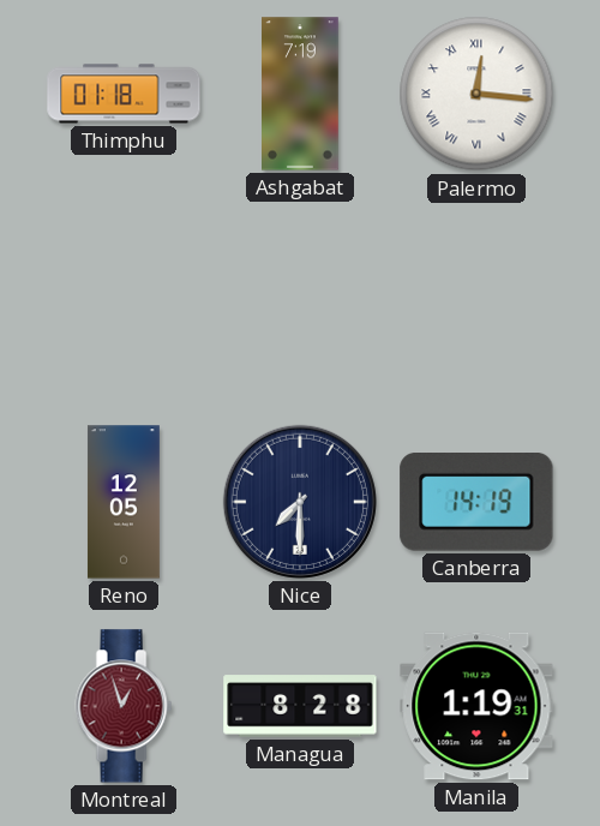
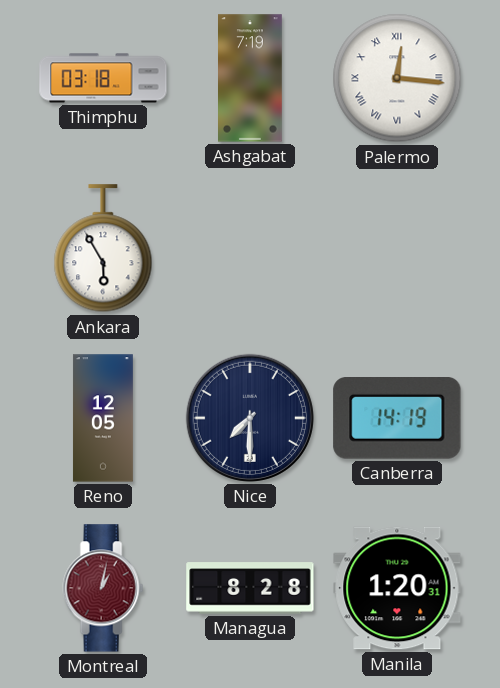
Thimphu: 01:18 -> 03:18
Ankara: none -> 5:55
Montreal: 12:57 -> 1:02
Manila: 1:19 -> 1:20
